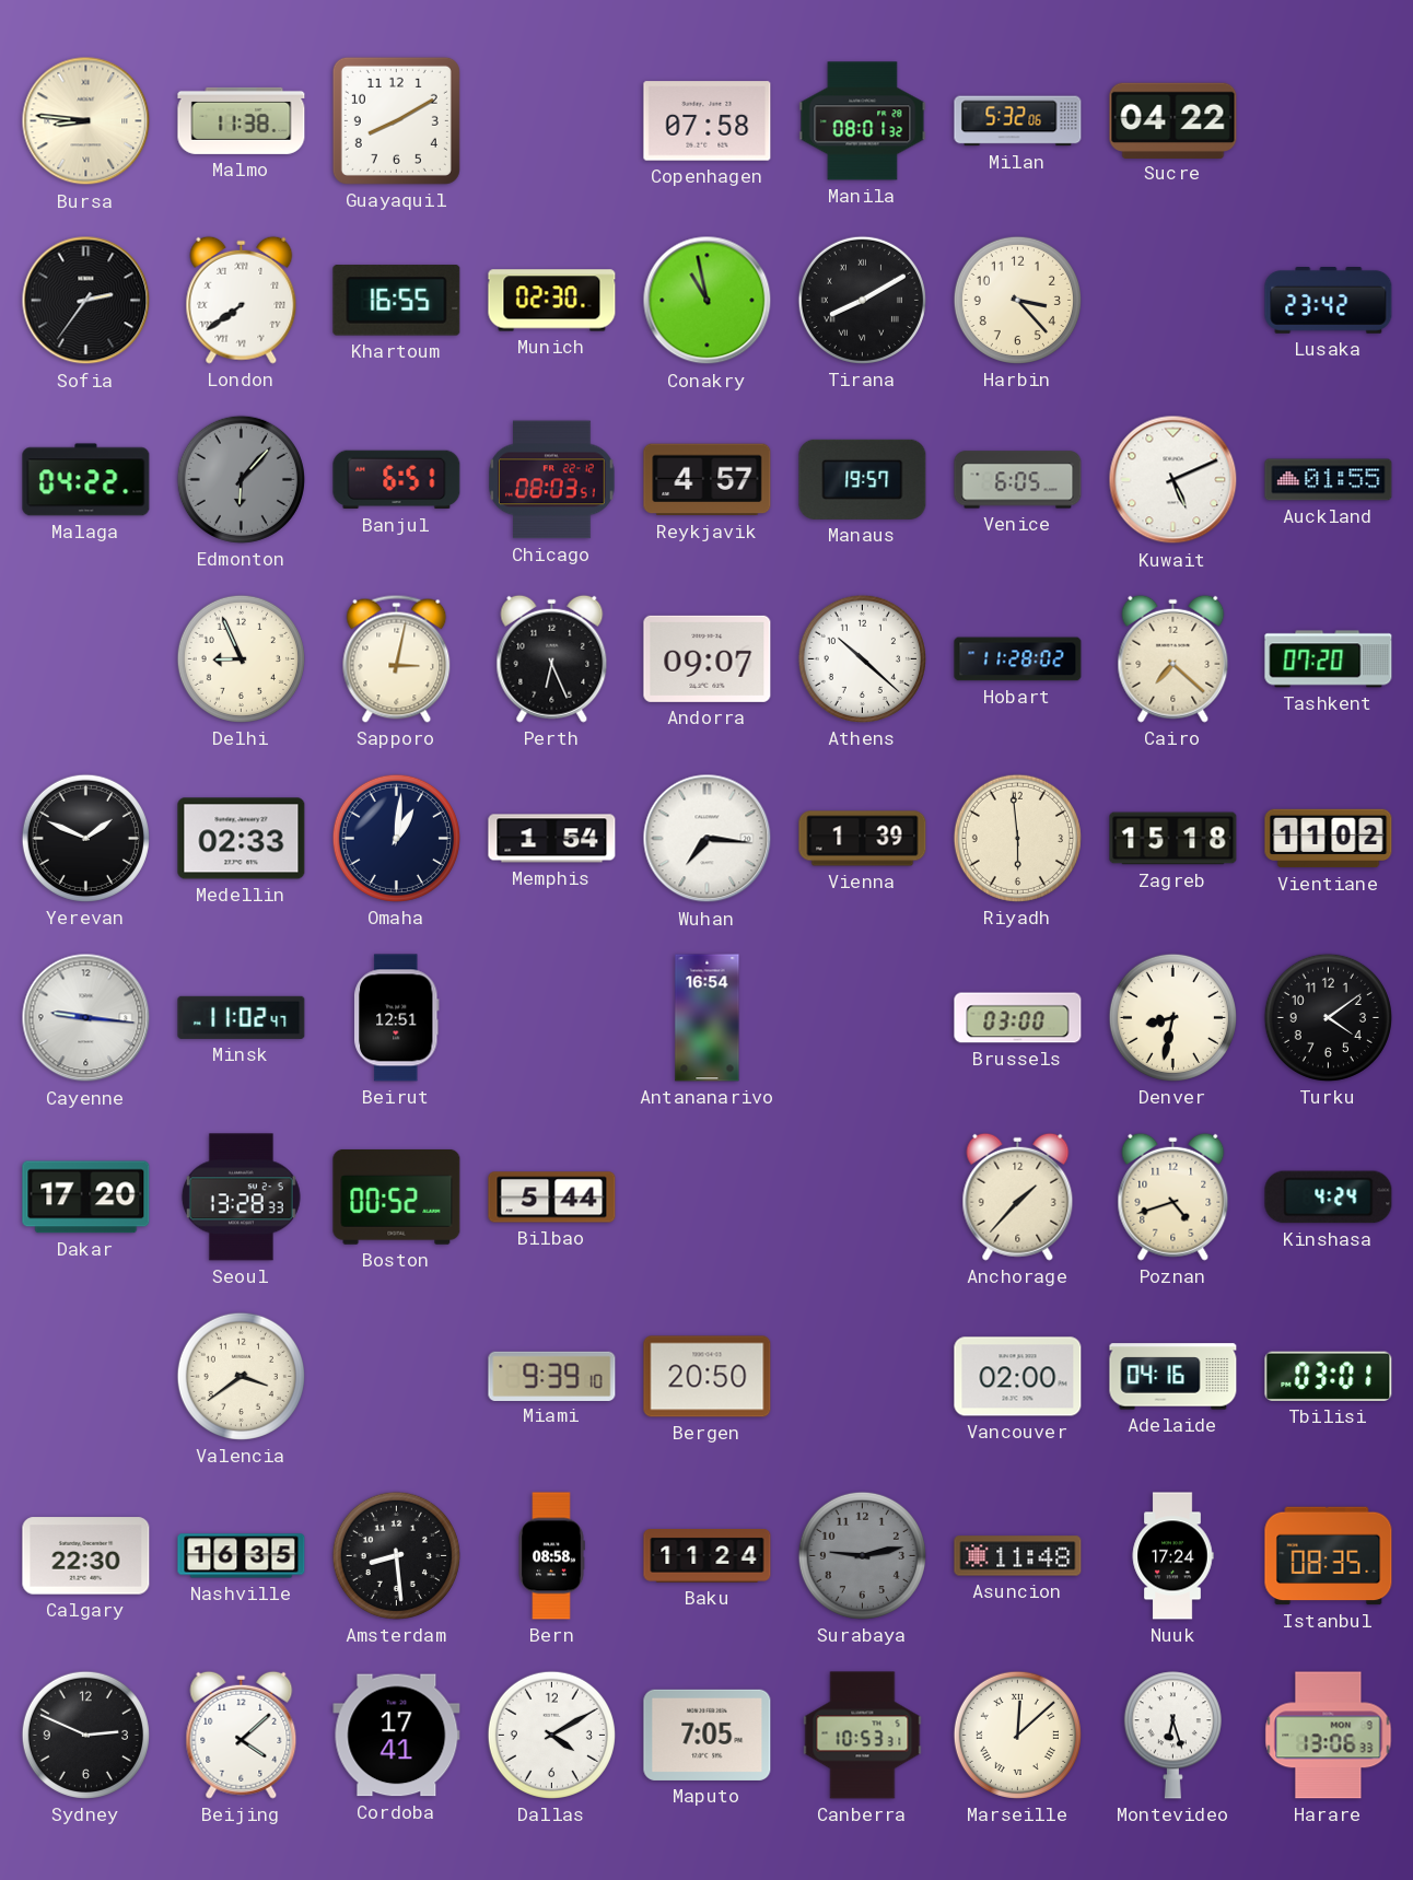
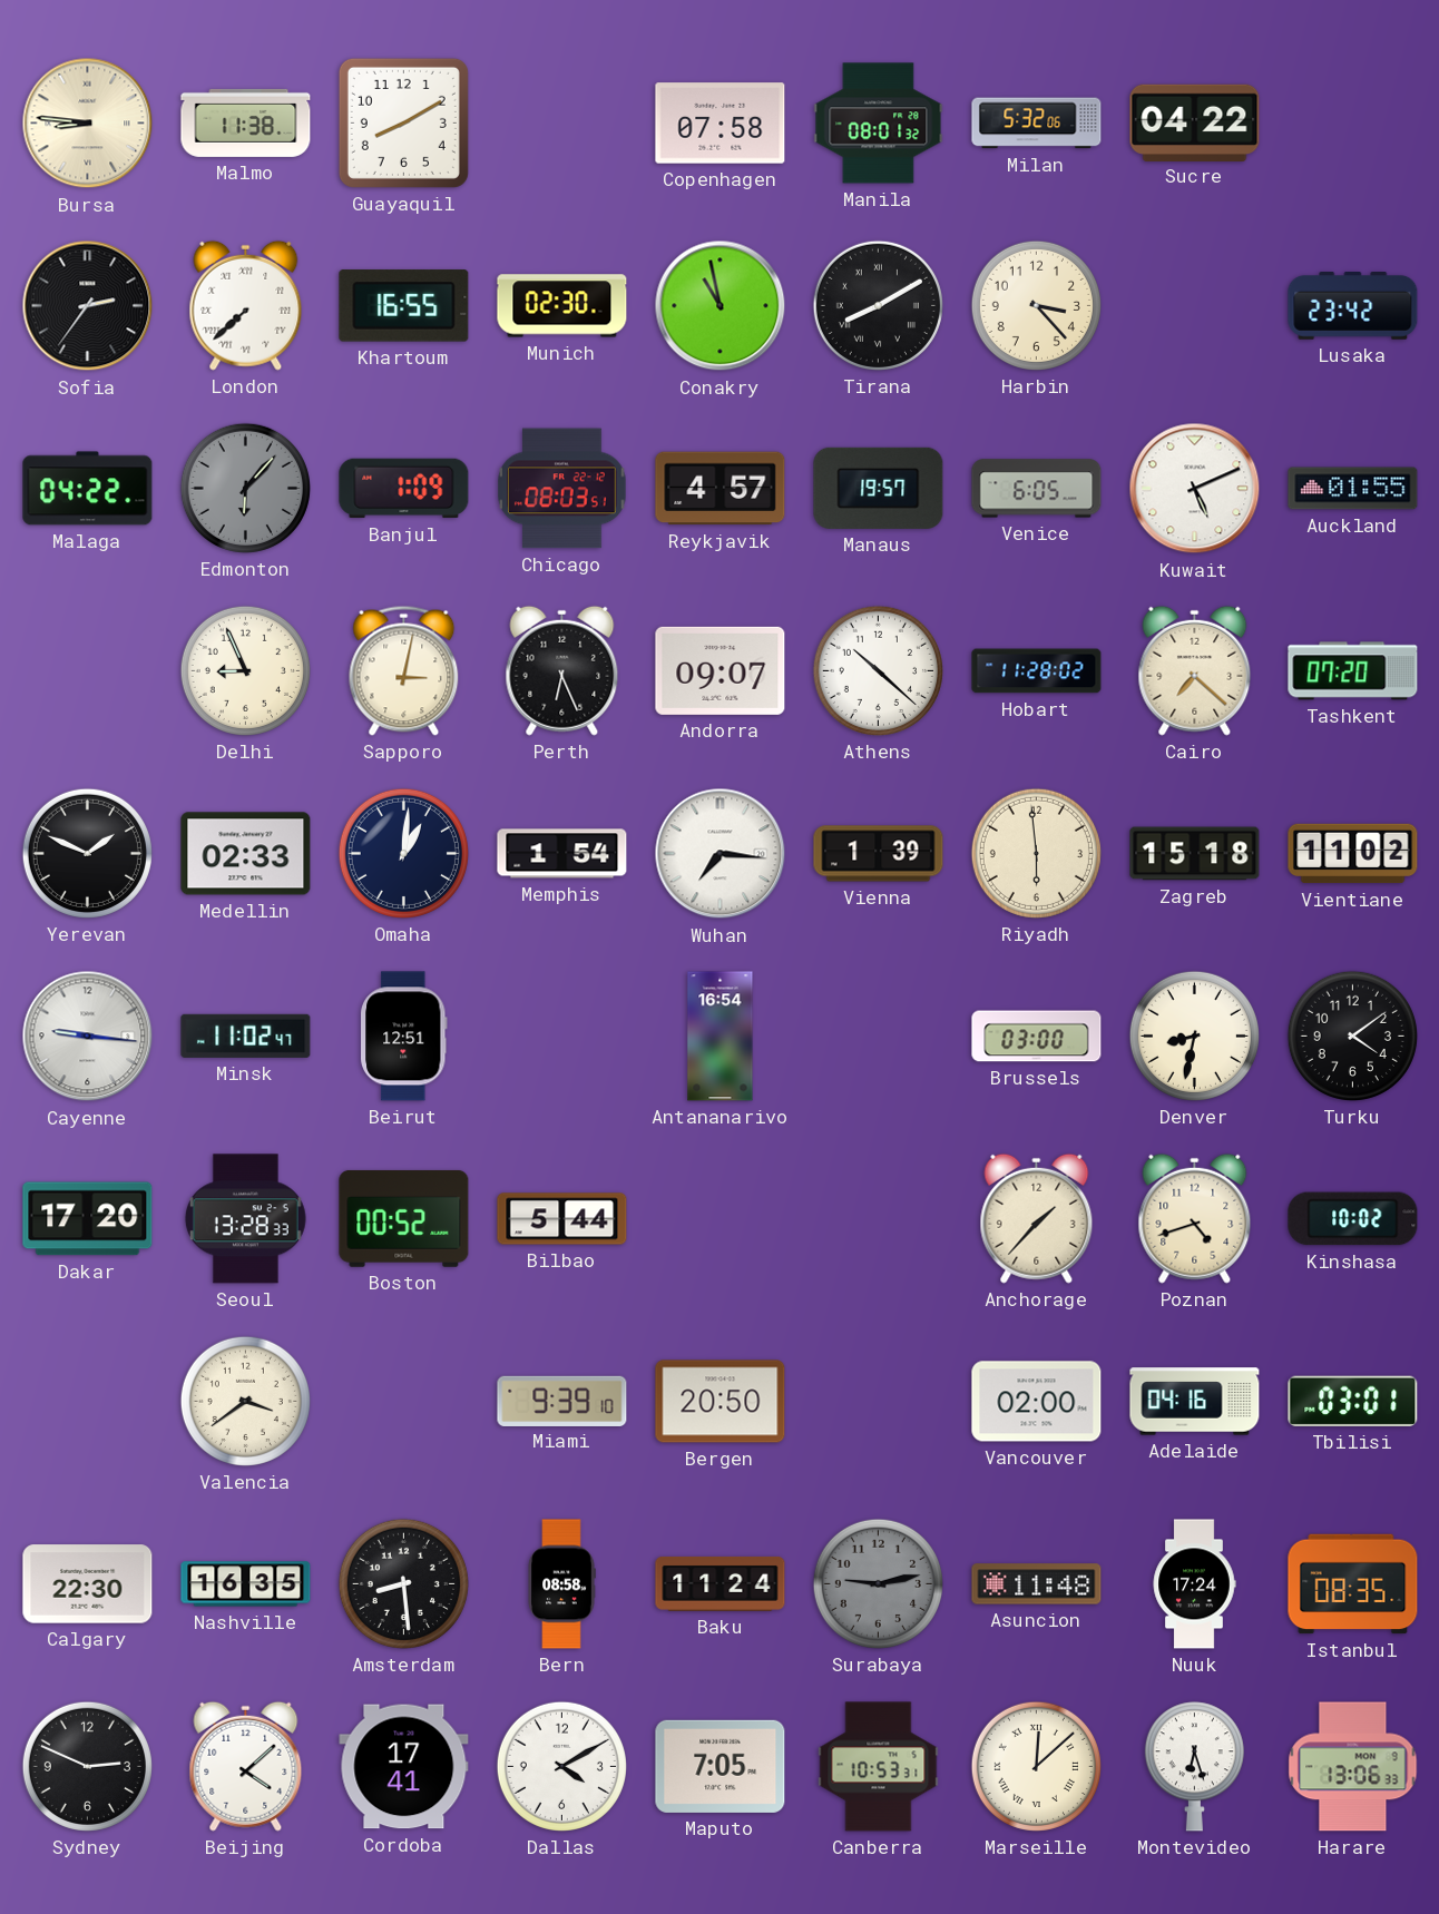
London: 7:39 -> 7:38
Banjul: 6:51 -> 1:09
Kinshasa: 4:24 -> 10:02
